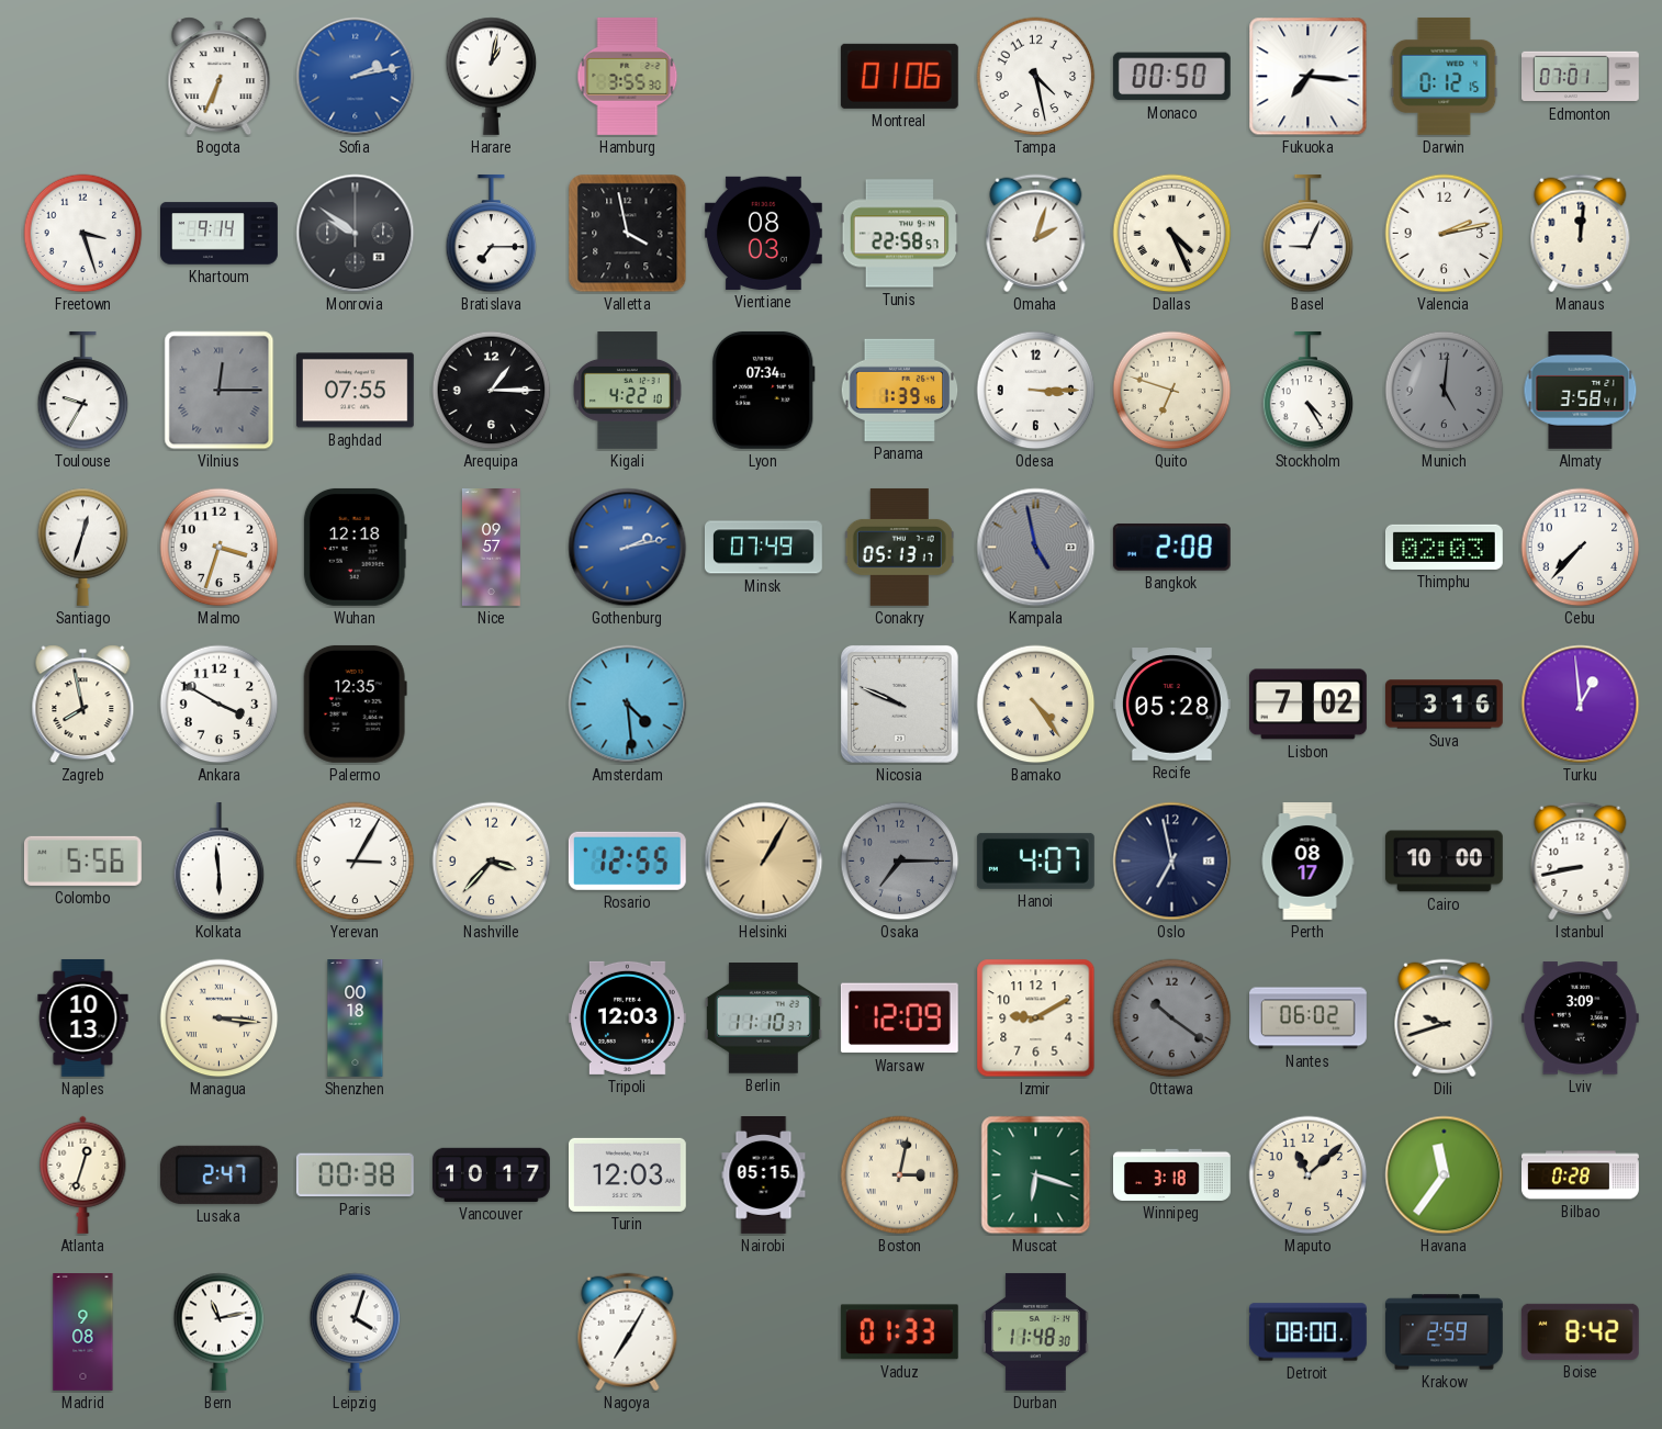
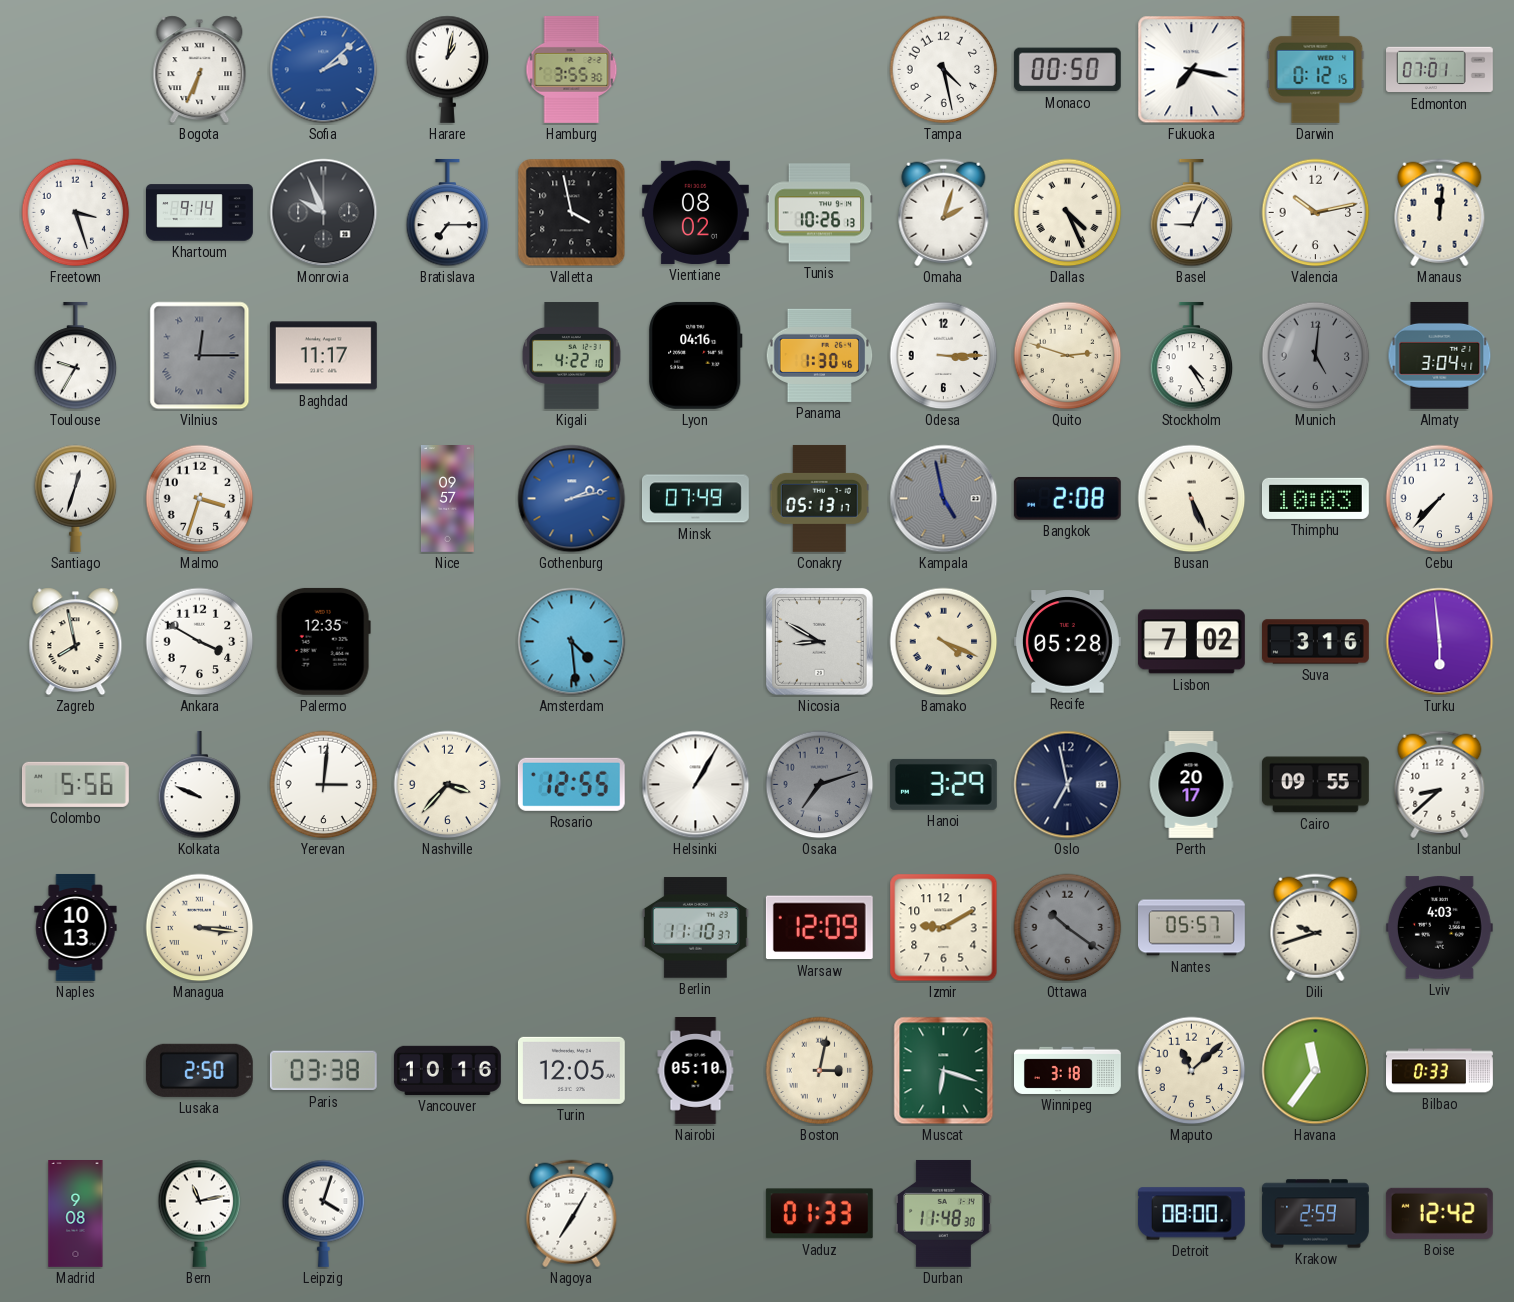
Sofia: 2:13 -> 2:08
Montreal: 01:06 -> none
Fukuoka: 7:16 -> 7:17
Monrovia: 9:51 -> 9:56
Vientiane: 08:03 -> 08:02
Tunis: 22:58 -> 10:26
Valencia: 2:13 -> 10:13
Baghdad: 07:55 -> 11:17
Arequipa: 1:15 -> none
Lyon: 07:34 -> 04:16
Panama: 1:39 -> 1:30
Quito: 6:48 -> 2:48
Almaty: 3:58 -> 3:04
Wuhan: 12:18 -> none
Busan: none -> 5:26
Thimphu: 02:03 -> 10:03
Nicosia: 9:49 -> 8:50
Bamako: 4:24 -> 4:19
Turku: 12:59 -> 5:59
Kolkata: 5:59 -> 9:49
Yerevan: 3:05 -> 3:01
Helsinki dial: champagne -> white
Osaka: 7:15 -> 7:12
Hanoi: 4:07 -> 3:29
Perth: 08:17 -> 20:17
Cairo: 10:00 -> 09:55
Istanbul: 8:43 -> 8:38
Shenzhen: 00:18 -> none
Tripoli: 12:03 -> none
Nantes: 06:02 -> 05:57
Lviv: 3:09 -> 4:03
Atlanta: 12:33 -> none
Lusaka: 2:47 -> 2:50
Paris: 00:38 -> 03:38
Vancouver: 10:17 -> 10:16
Turin: 12:03 -> 12:05
Nairobi: 05:15 -> 05:10
Bilbao: 0:28 -> 0:33
Boise: 8:42 -> 12:42
